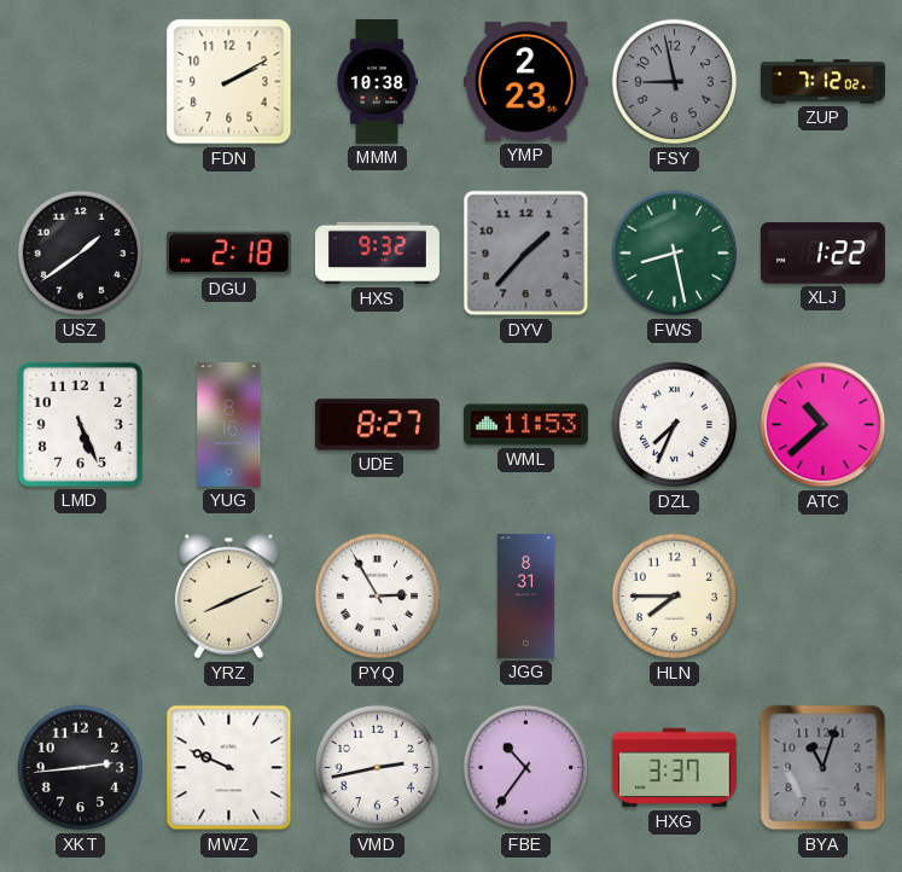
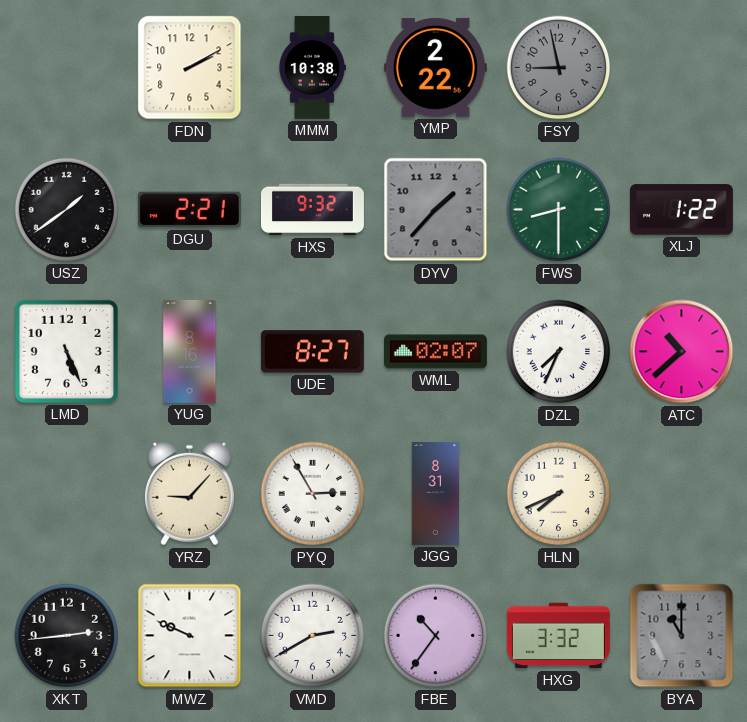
YMP: 2:23 -> 2:22
ZUP: 7:12 -> none
DGU: 2:18 -> 2:21
FWS: 8:28 -> 8:30
WML: 11:53 -> 02:07
YRZ: 8:11 -> 9:07
HLN: 7:45 -> 7:41
VMD: 2:43 -> 2:40
HXG: 3:37 -> 3:32
BYA: 11:03 -> 11:00
